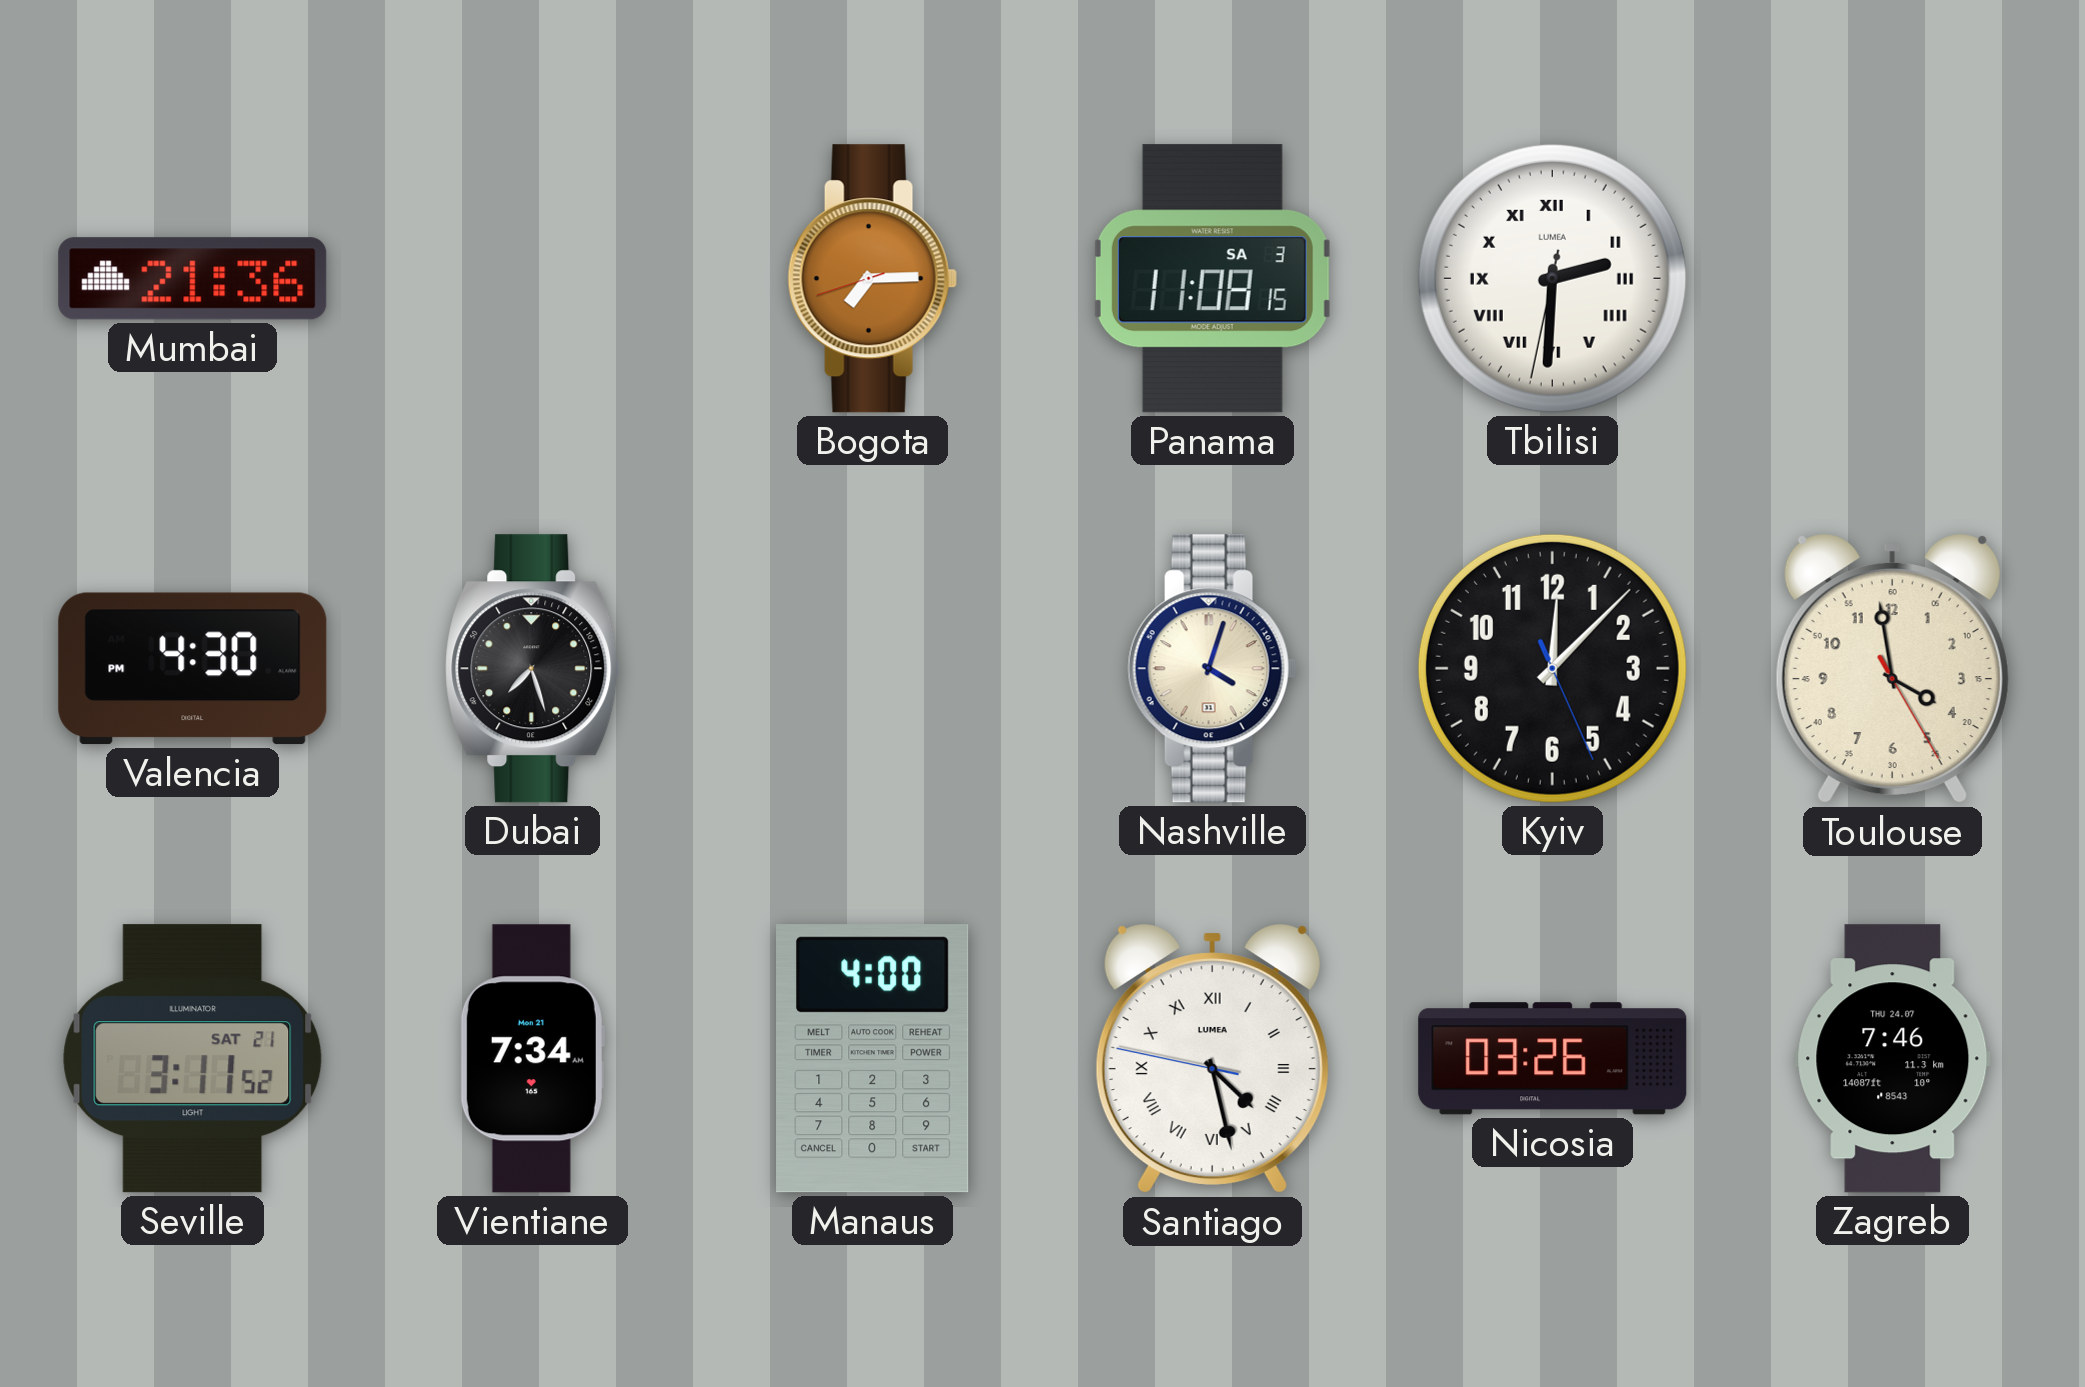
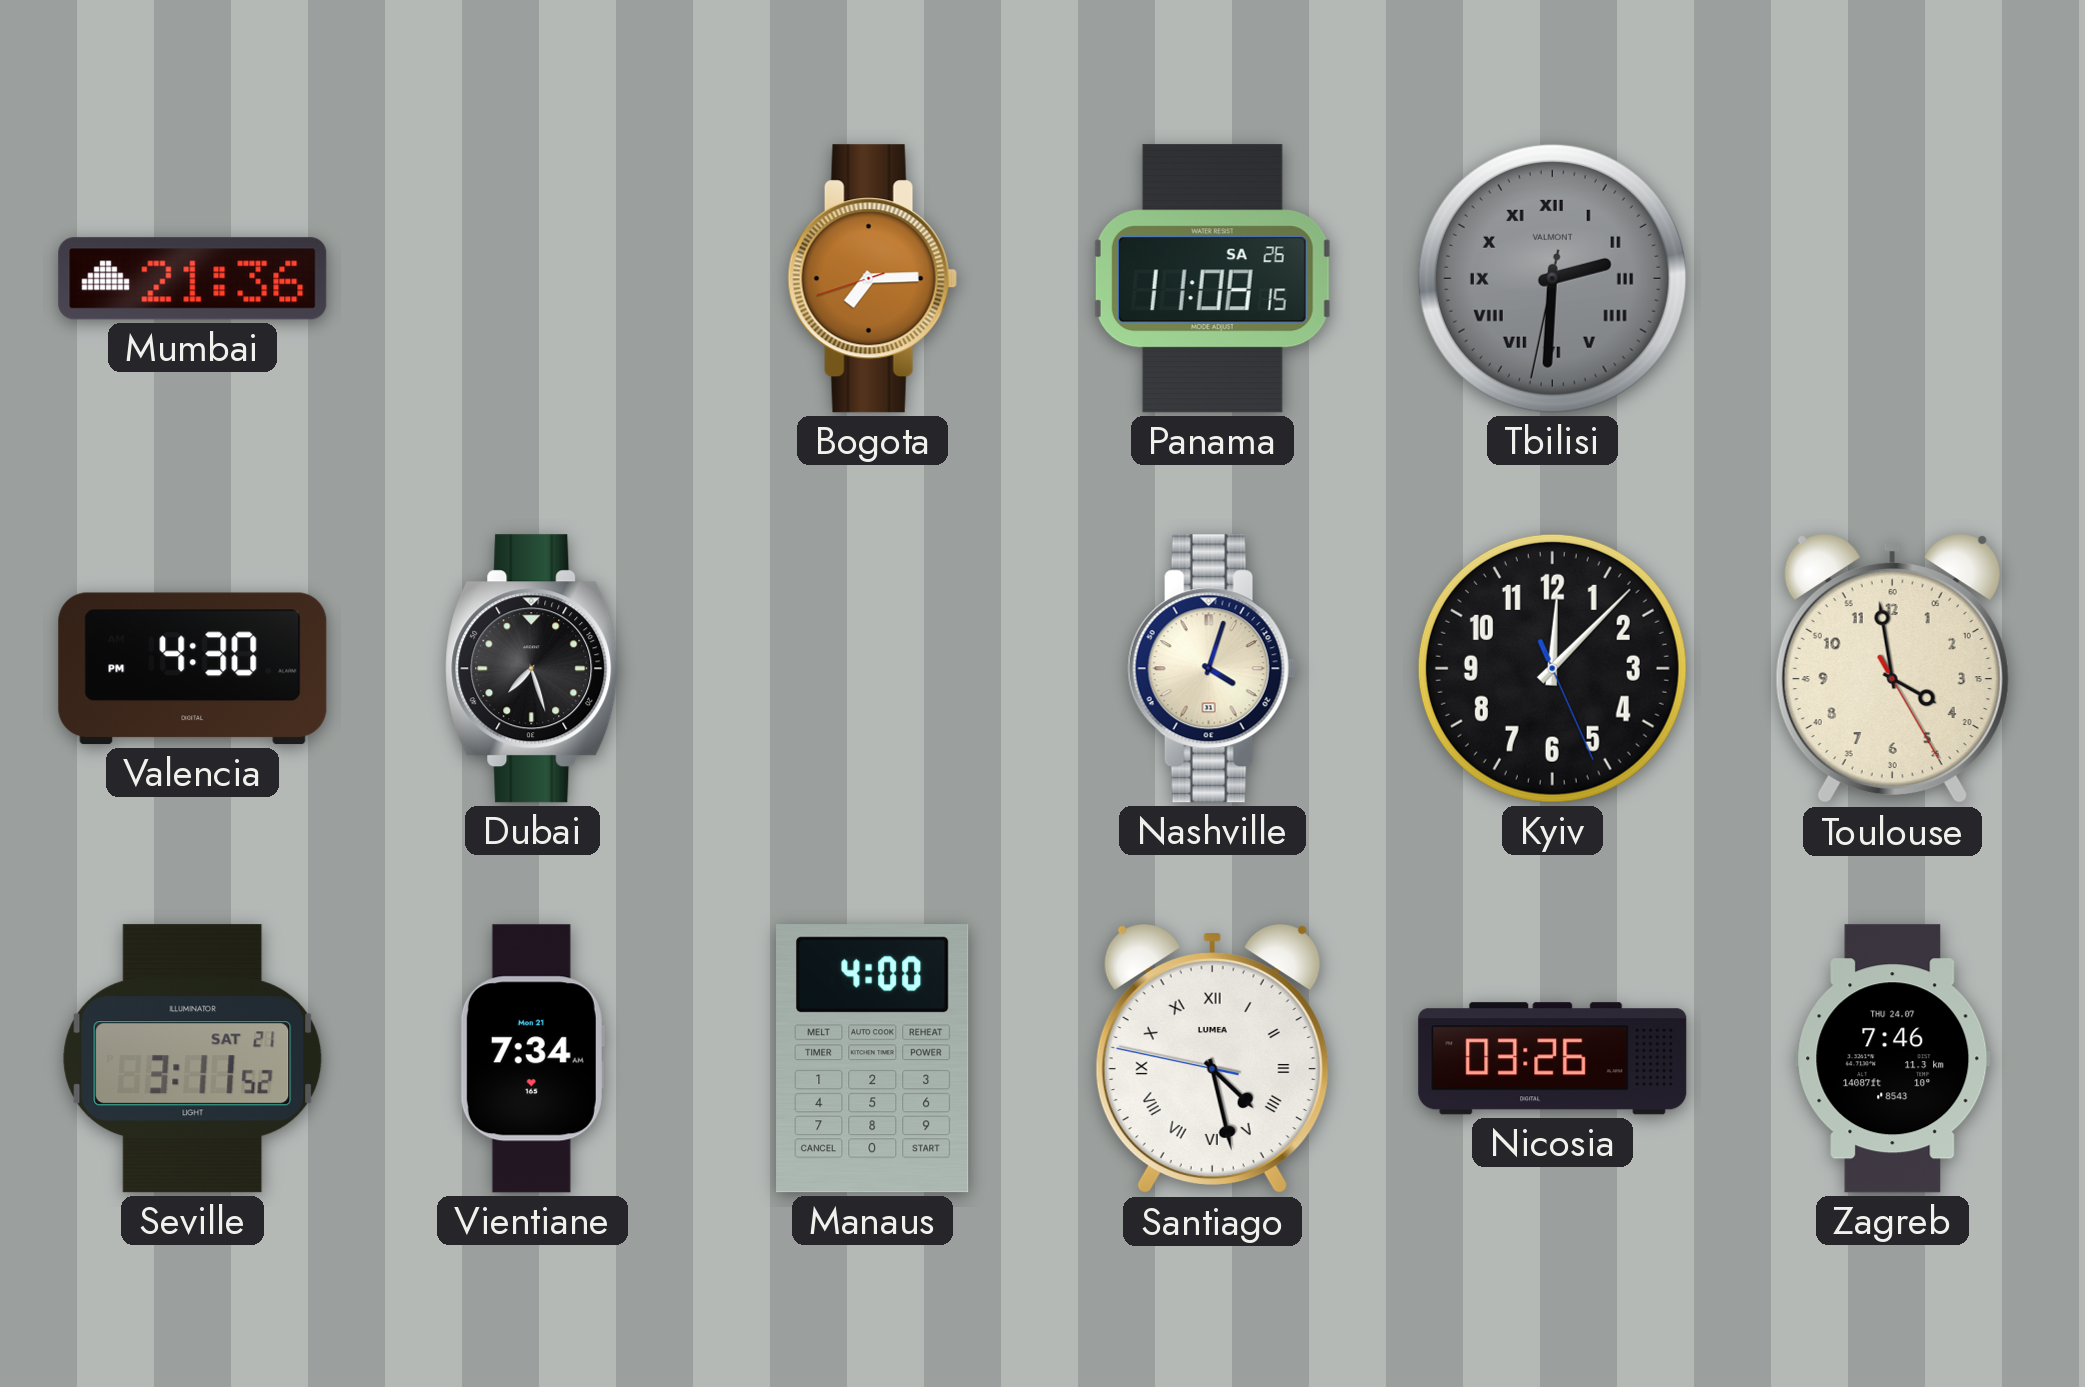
Panama date: SA 3 -> SA 26
Tbilisi dial: white -> grey
Tbilisi brand: LUMEA -> VALMONT
